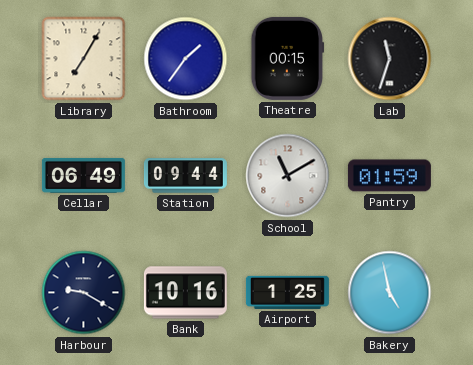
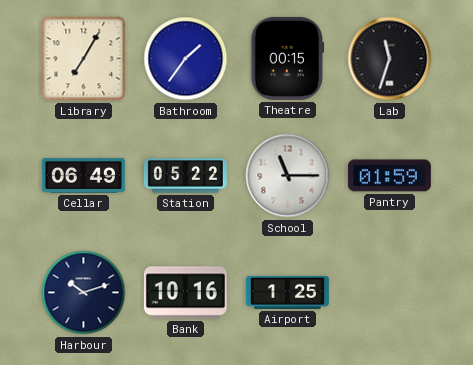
Station: 09:44 -> 05:22
School: 11:10 -> 11:15
Harbour: 9:20 -> 10:12
Bakery: 4:58 -> none
